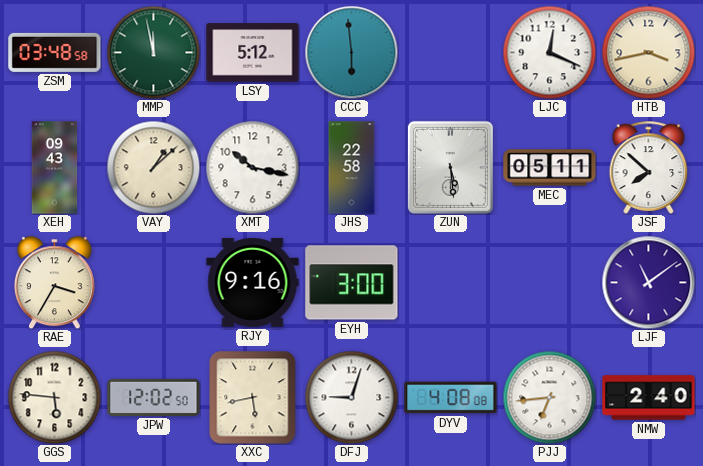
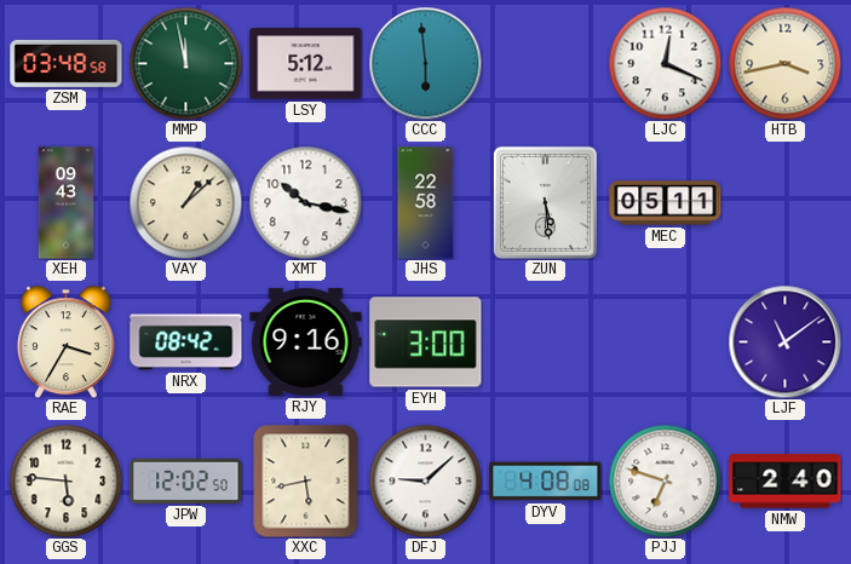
JSF: 7:52 -> none
NRX: none -> 08:42
DFJ: 9:03 -> 9:08
PJJ: 6:44 -> 6:48
